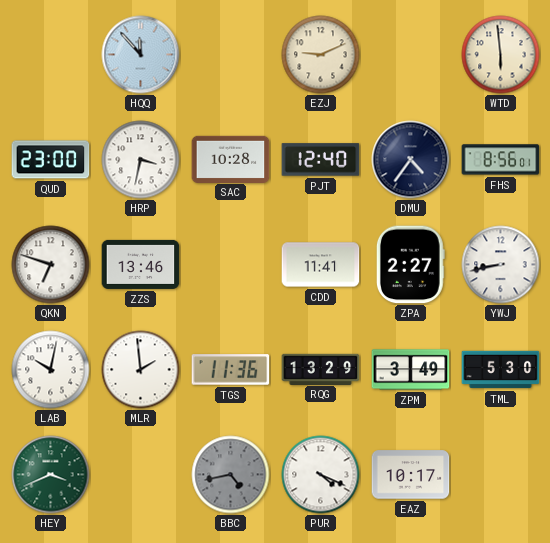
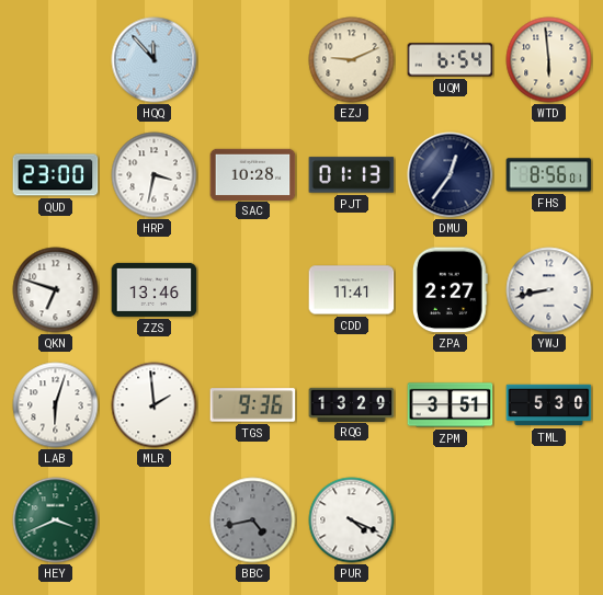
UQM: none -> 6:54
PJT: 12:40 -> 01:13
DMU: 4:36 -> 12:36
LAB: 10:02 -> 6:03
TGS: 11:36 -> 9:36
ZPM: 3:49 -> 3:51
EAZ: 10:17 -> none
